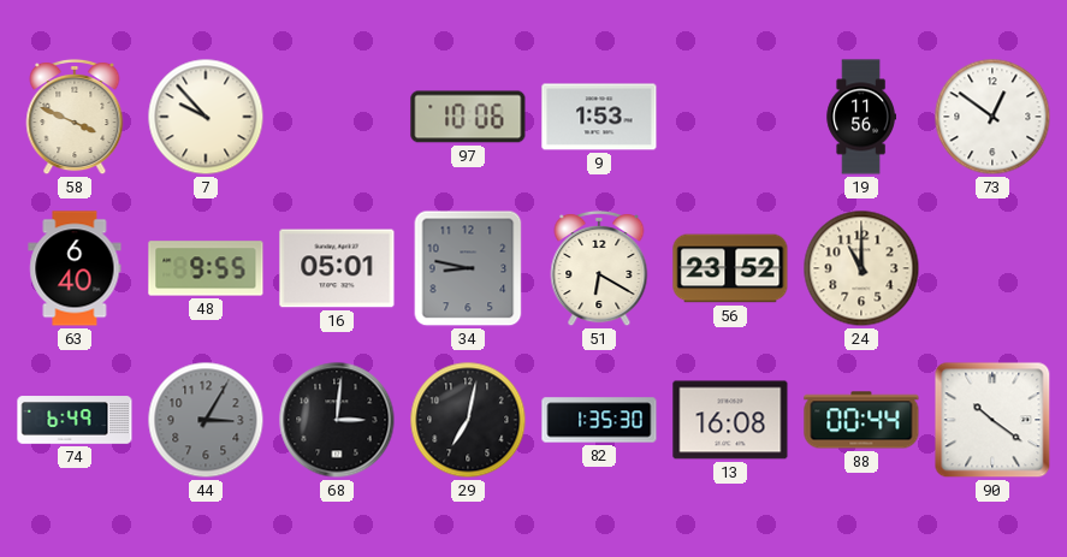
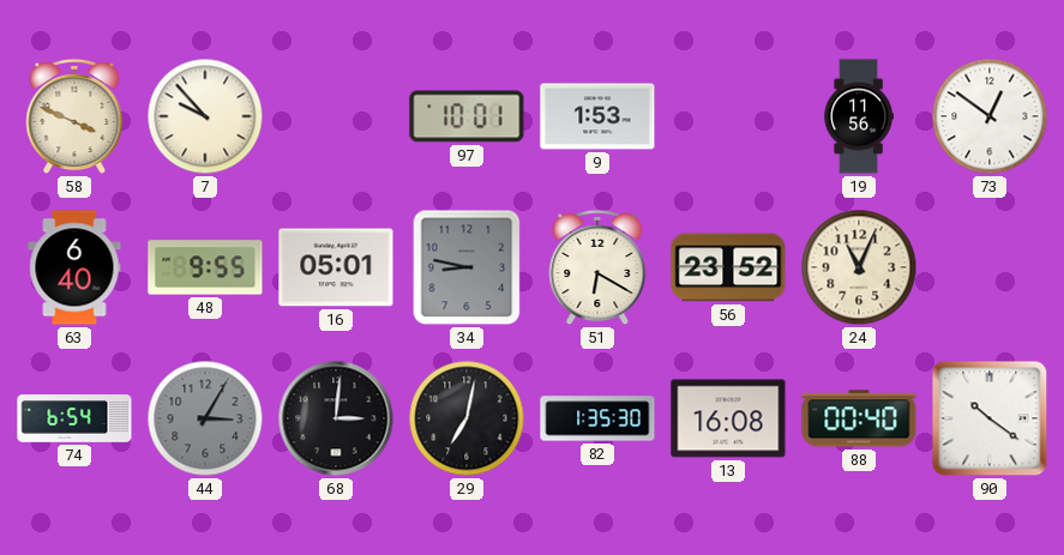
97: 10:06 -> 10:01
24: 11:00 -> 11:04
74: 6:49 -> 6:54
88: 00:44 -> 00:40
